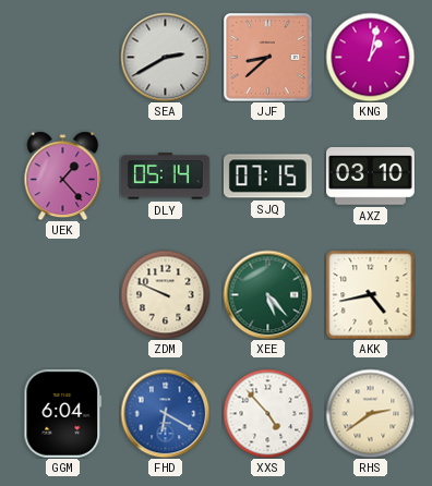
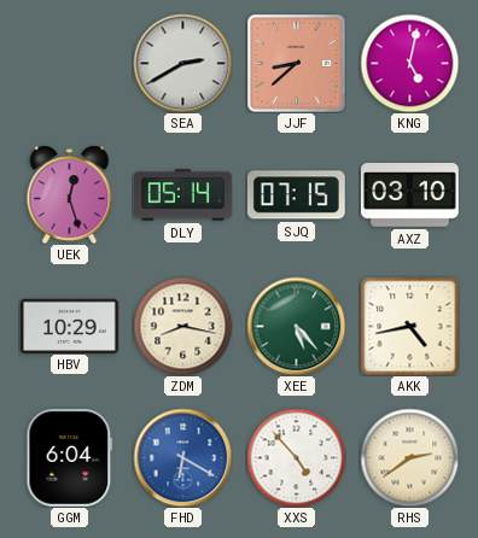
KNG: 1:02 -> 5:02
UEK: 1:23 -> 12:27
HBV: none -> 10:29
ZDM: 9:49 -> 8:17
